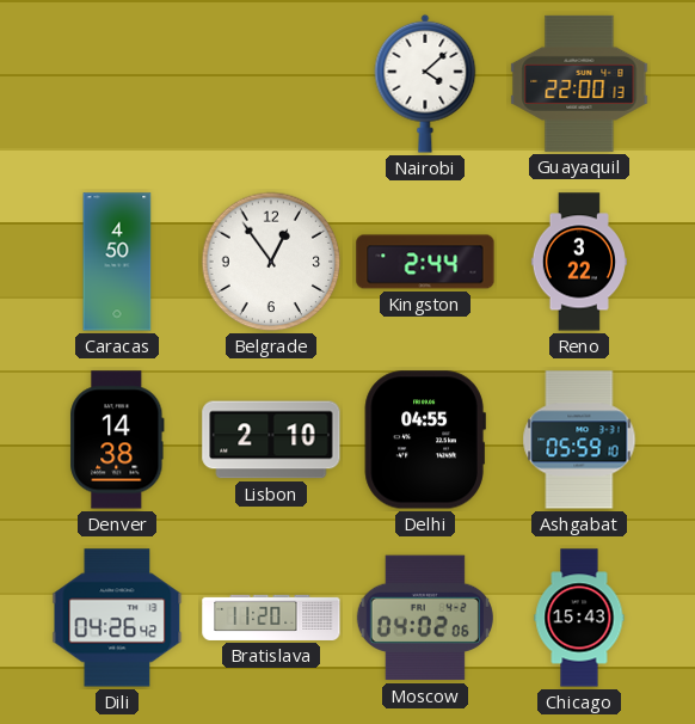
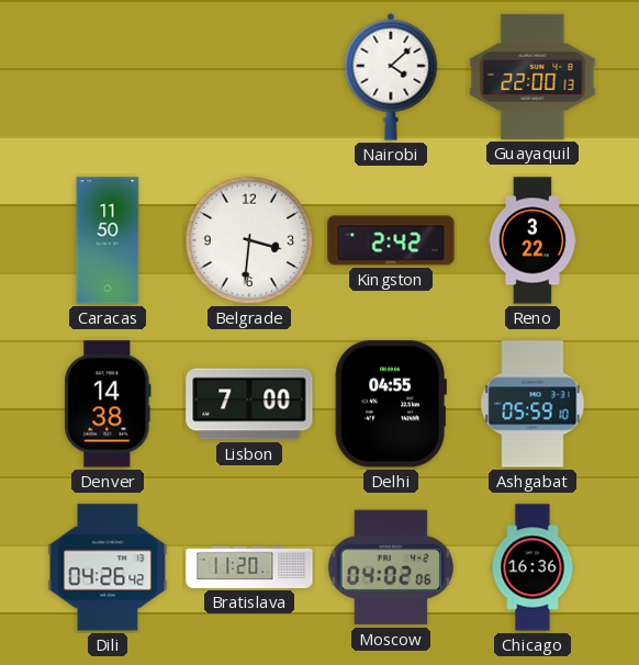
Caracas: 4:50 -> 11:50
Belgrade: 12:54 -> 3:31
Kingston: 2:44 -> 2:42
Lisbon: 2:10 -> 7:00
Chicago: 15:43 -> 16:36
